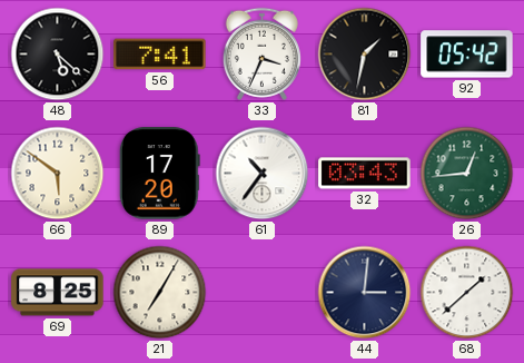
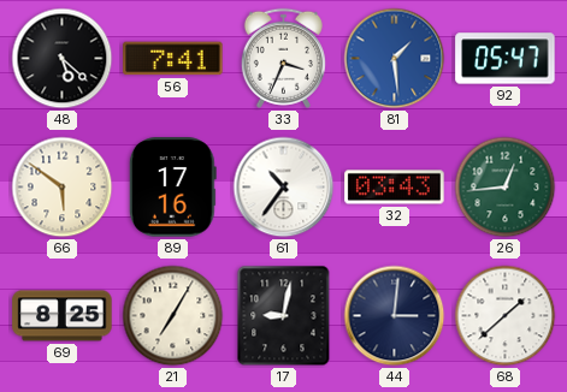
81: 1:32 -> 1:29
81 dial: black -> blue
92: 05:42 -> 05:47
89: 17:20 -> 17:16
17: none -> 9:02
